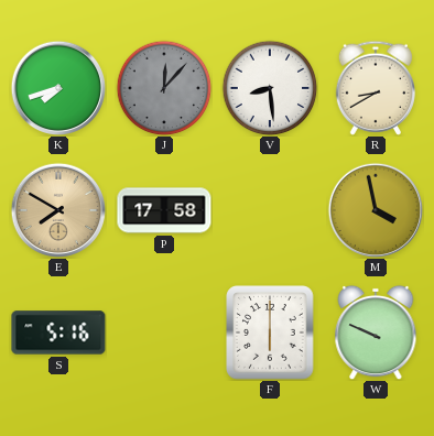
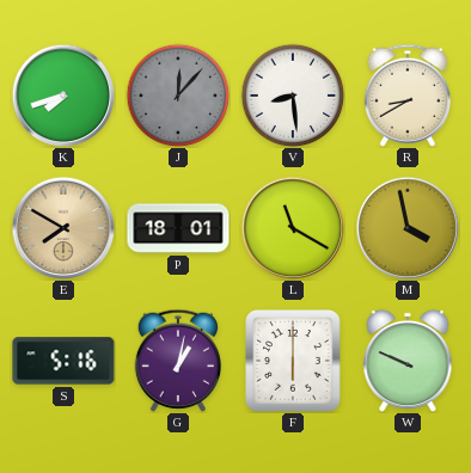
P: 17:58 -> 18:01
L: none -> 11:20
G: none -> 1:02
